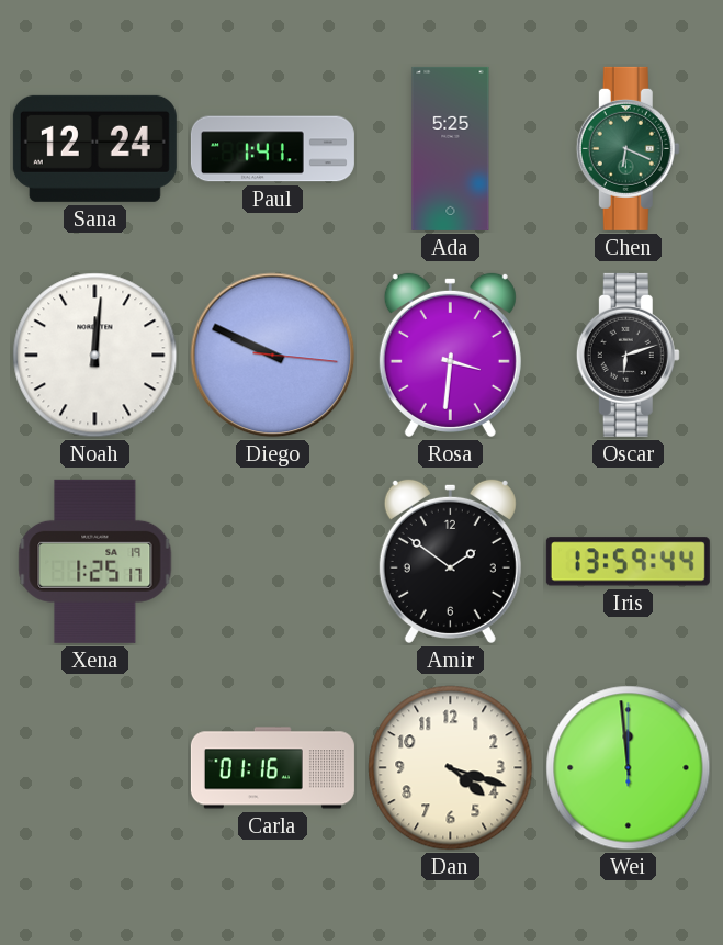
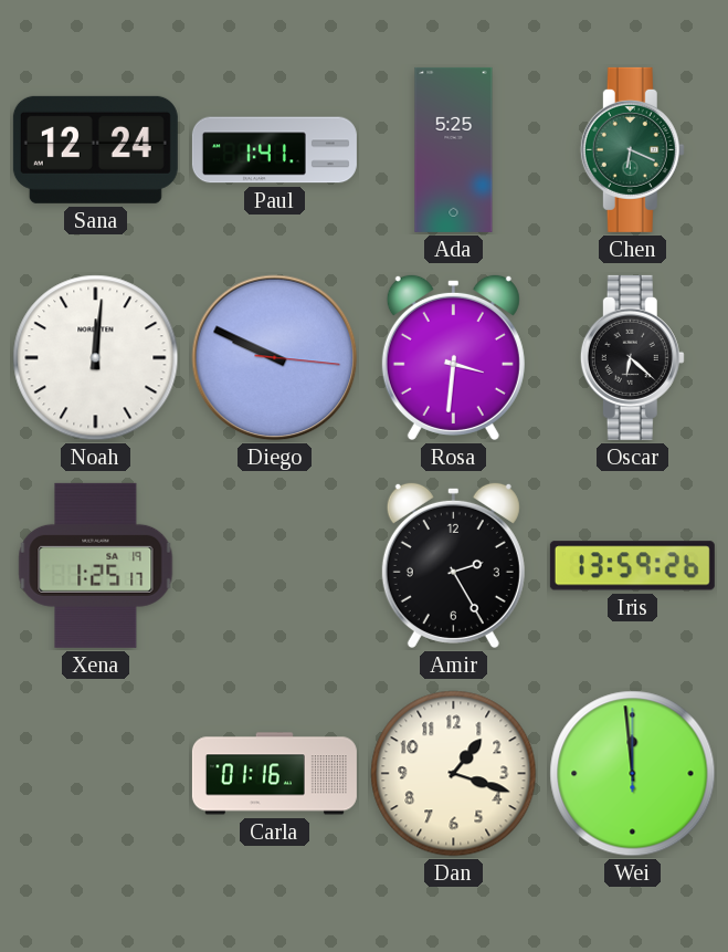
Oscar: 6:12 -> 6:22
Amir: 1:51 -> 2:25
Iris: 13:59:44 -> 13:59:26
Dan: 4:18 -> 1:18
